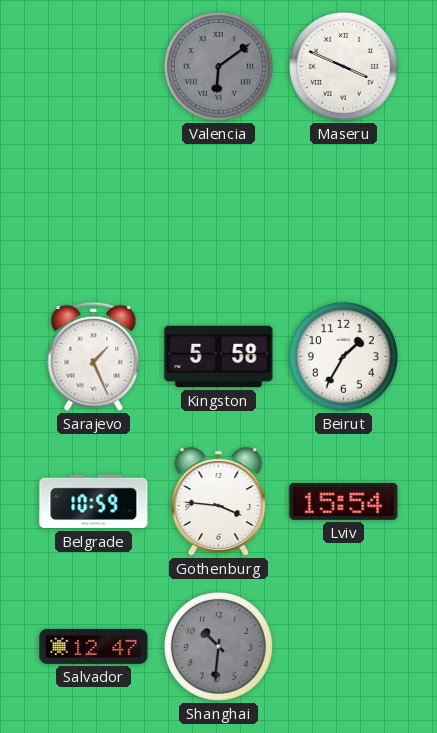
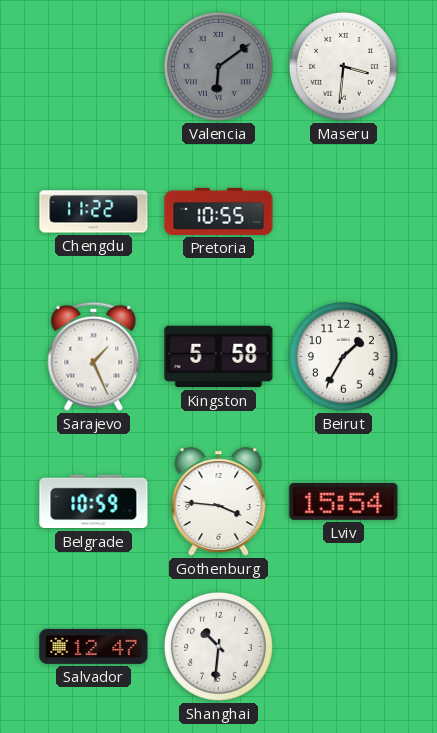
Maseru: 3:49 -> 3:31
Chengdu: none -> 11:22
Pretoria: none -> 10:55
Shanghai dial: grey -> white
